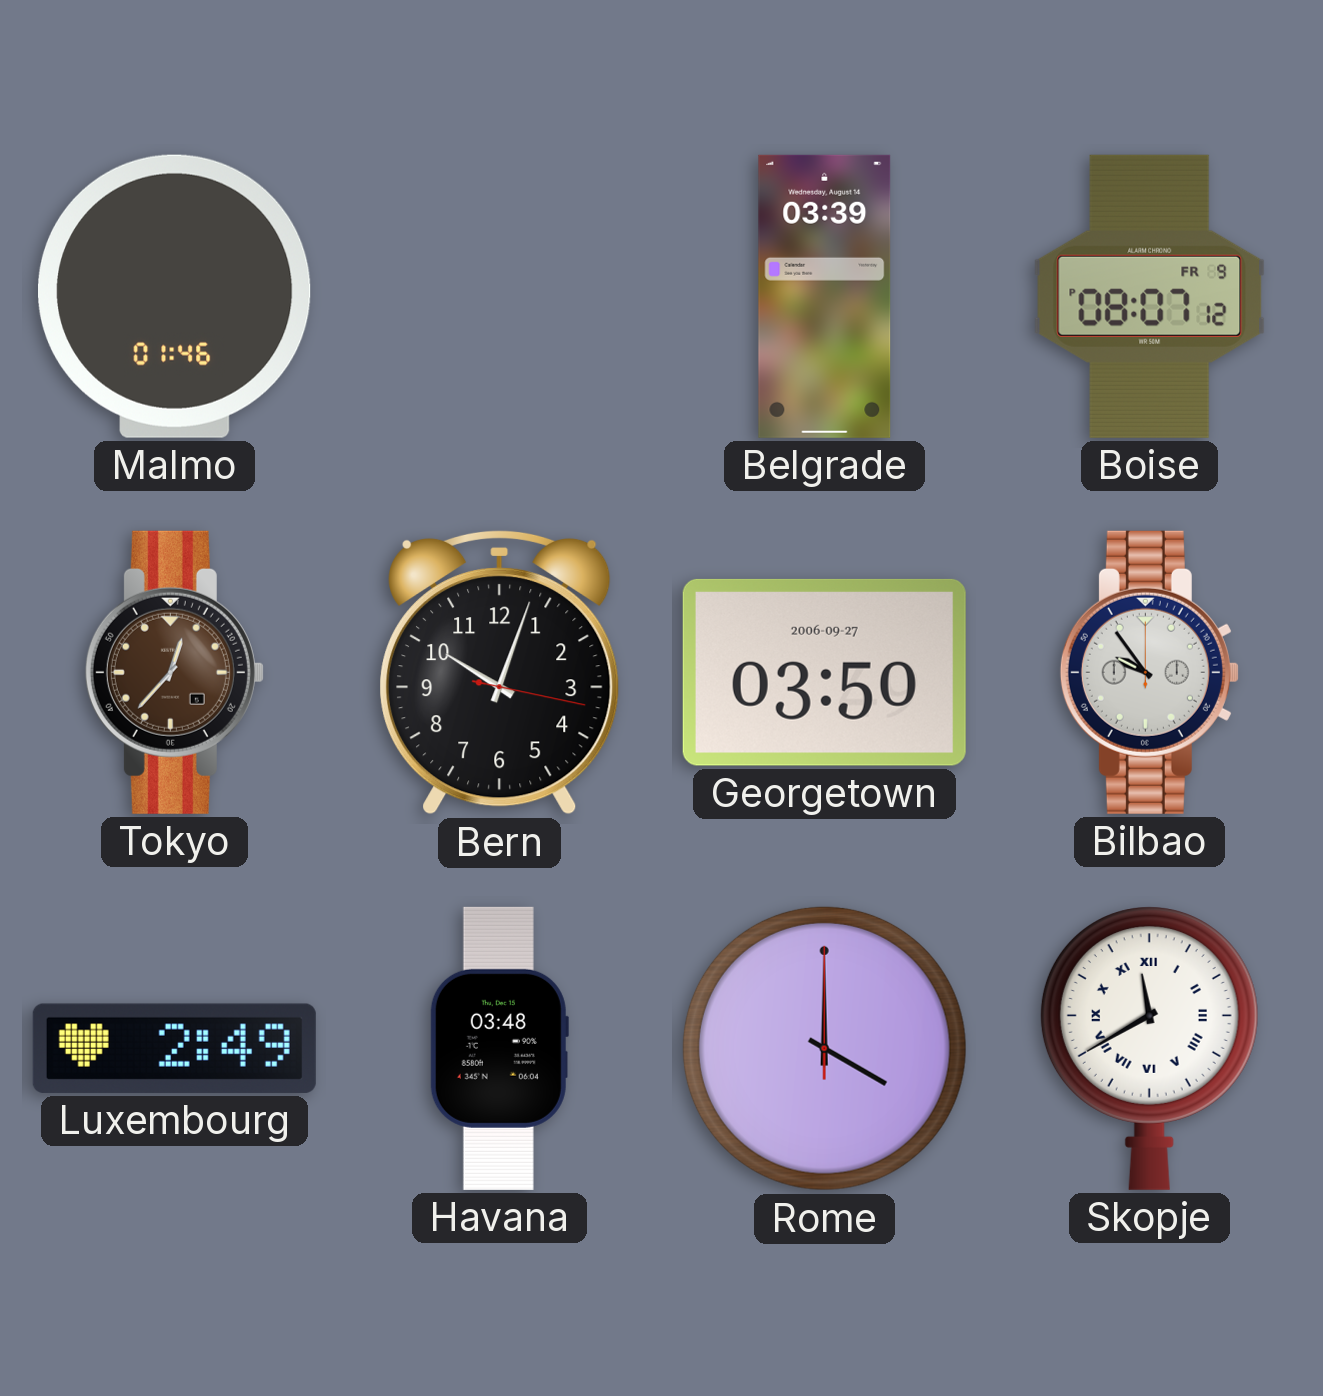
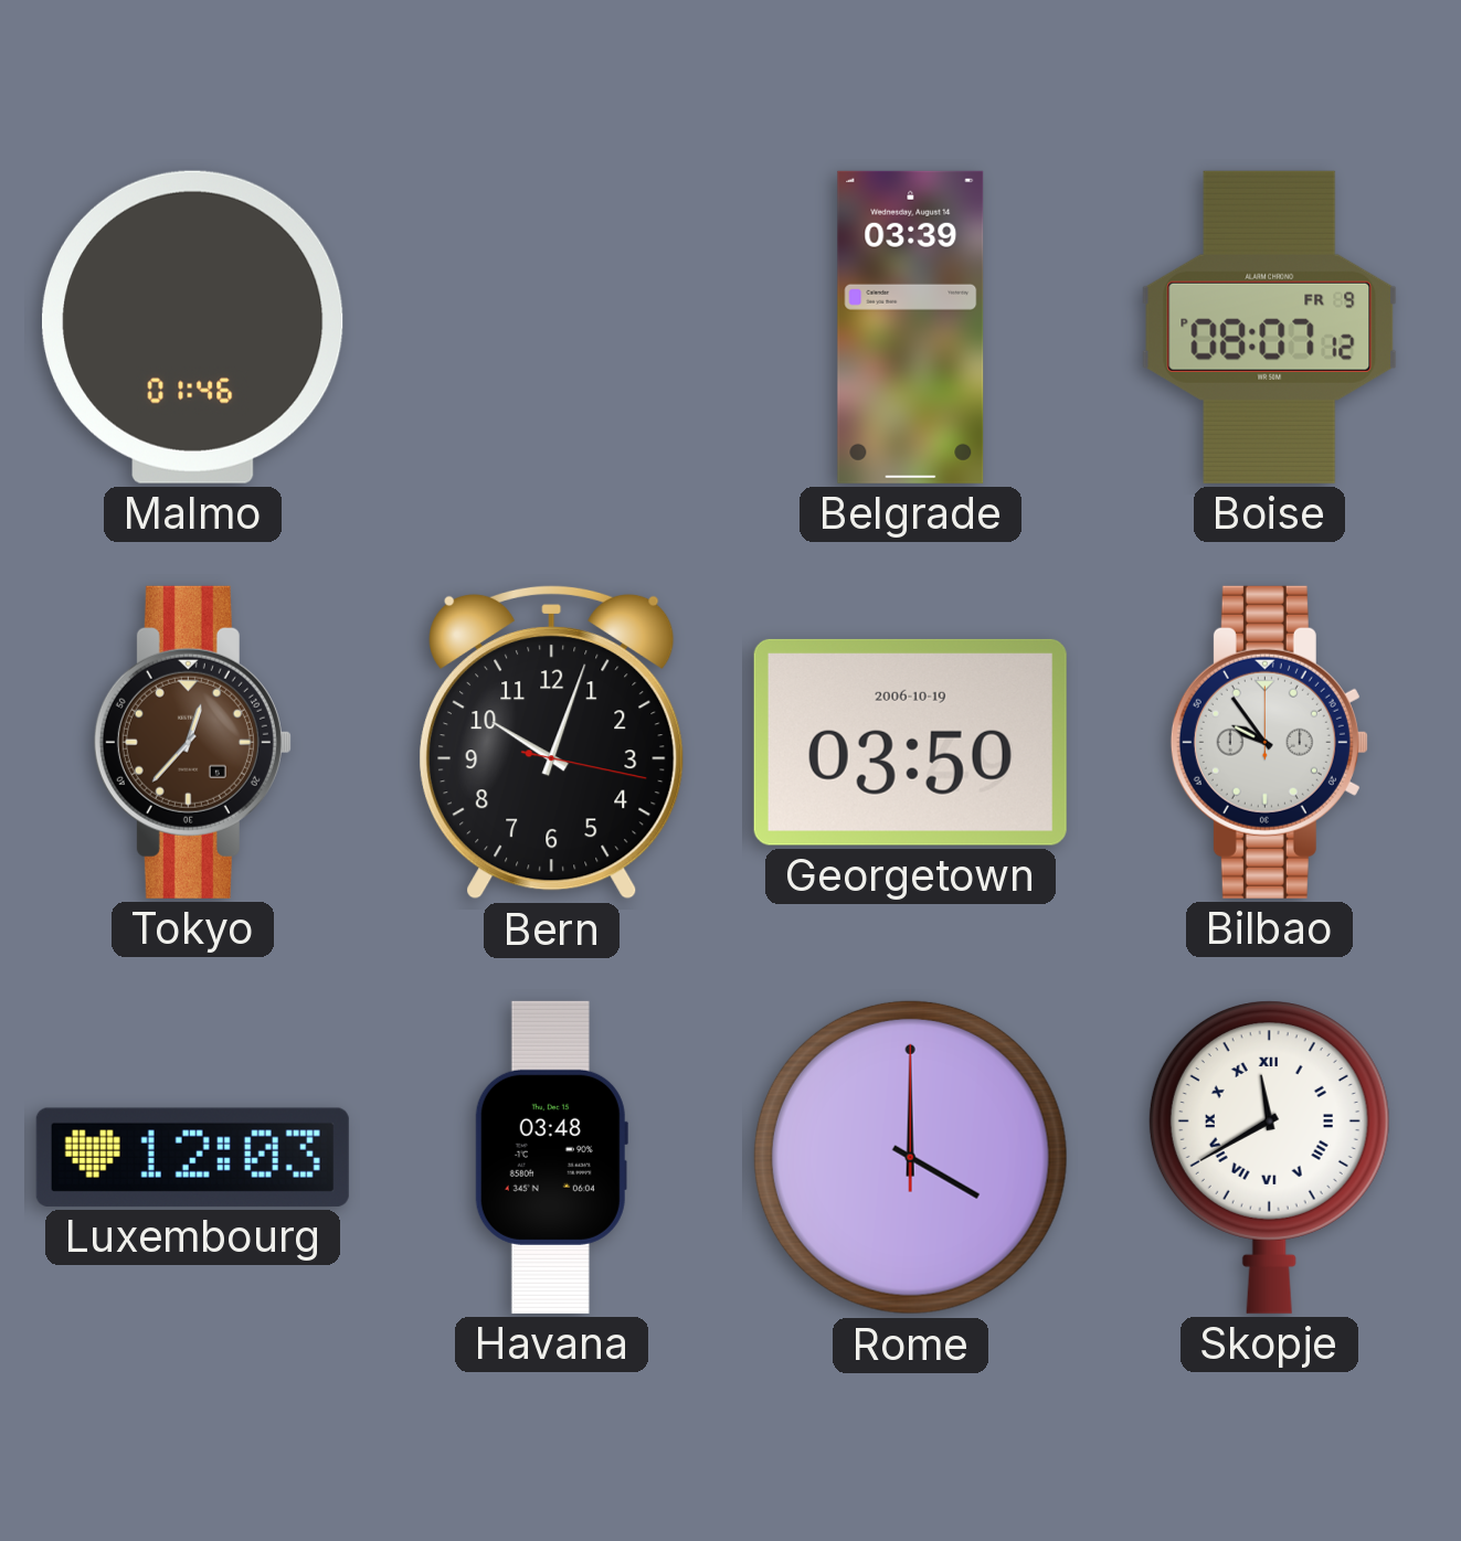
Georgetown date: 2006-09-27 -> 2006-10-19
Luxembourg: 2:49 -> 12:03
